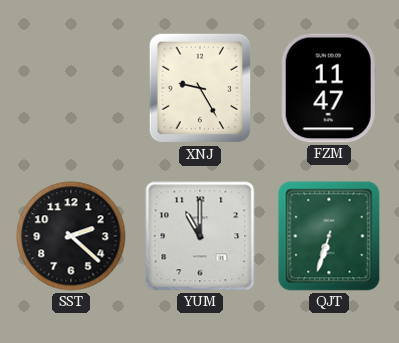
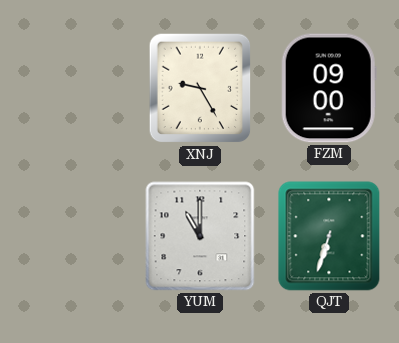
FZM: 11:47 -> 09:00
SST: 2:22 -> none
